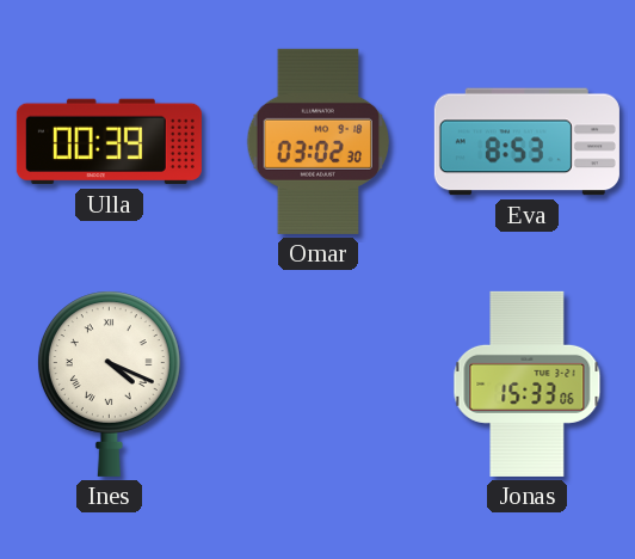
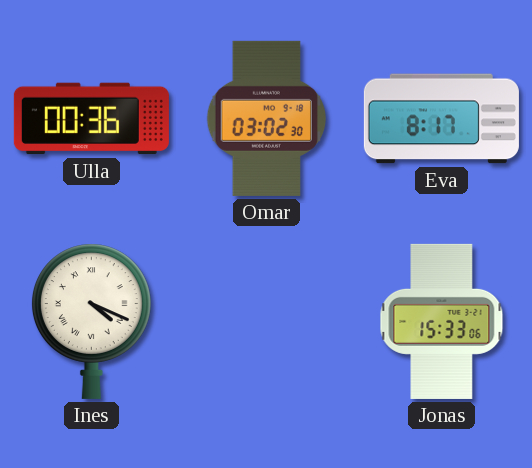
Ulla: 00:39 -> 00:36
Eva: 8:53 -> 8:17
